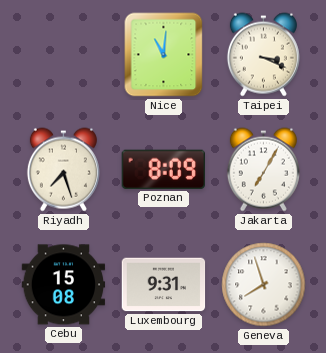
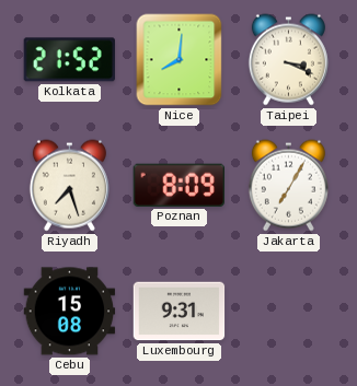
Kolkata: none -> 21:52
Nice: 11:01 -> 8:01
Geneva: 7:57 -> none
